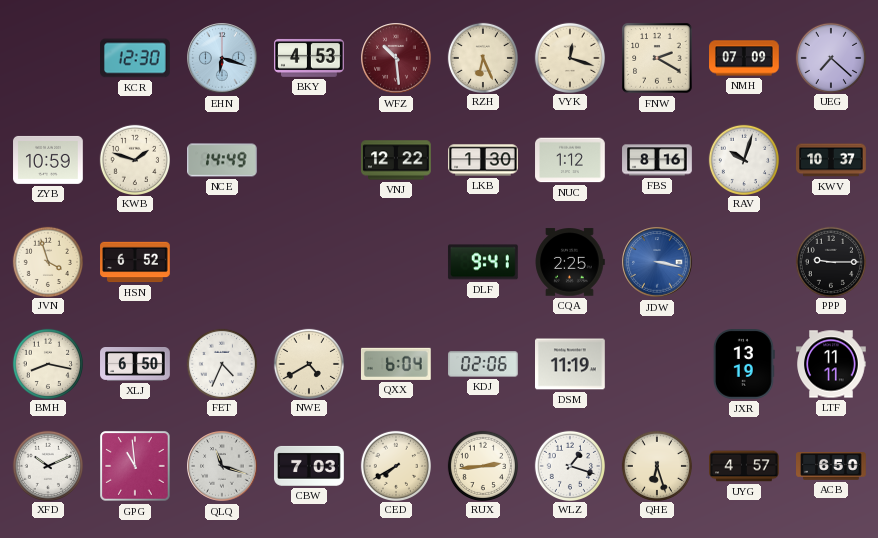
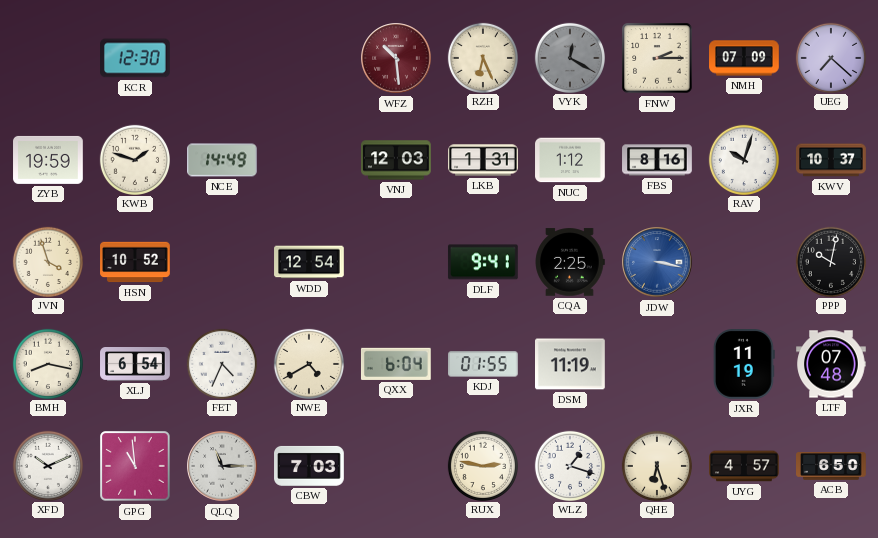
EHN: 6:18 -> none
BKY: 4:53 -> none
VYK: 12:18 -> 12:20
VYK dial: cream -> grey
FNW: 2:20 -> 2:15
ZYB: 10:59 -> 19:59
VNJ: 12:22 -> 12:03
LKB: 1:30 -> 1:31
HSN: 6:52 -> 10:52
WDD: none -> 12:54
PPP: 9:15 -> 10:02
XLJ: 6:50 -> 6:54
KDJ: 02:06 -> 01:55
JXR: 13:19 -> 11:19
LTF: 11:11 -> 07:48
QLQ: 11:18 -> 11:15
CED: 7:40 -> none
RUX: 2:44 -> 2:47
